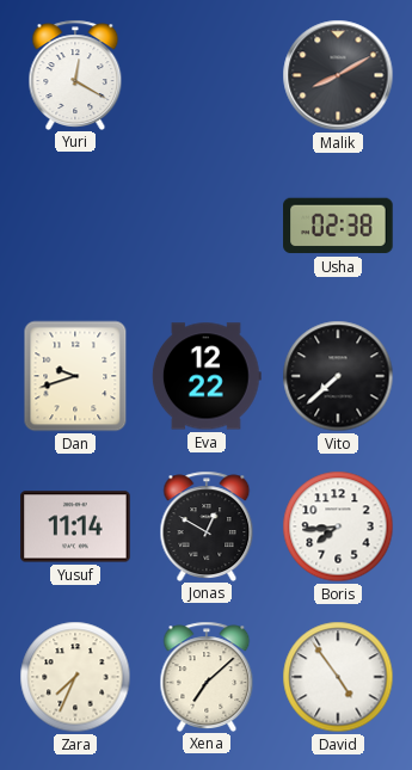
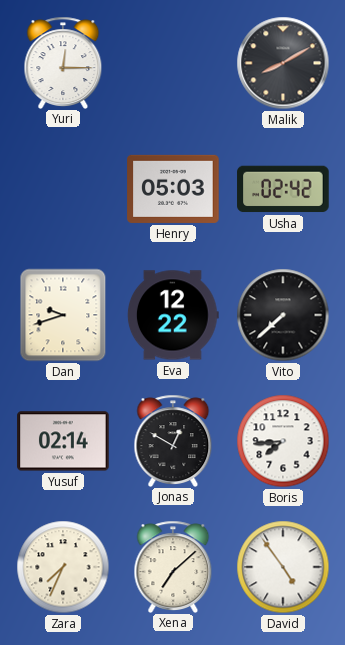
Yuri: 12:20 -> 12:15
Henry: none -> 05:03
Usha: 02:38 -> 02:42
Yusuf: 11:14 -> 02:14
